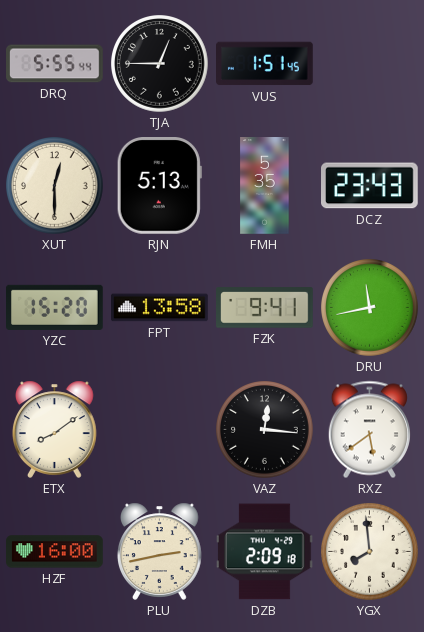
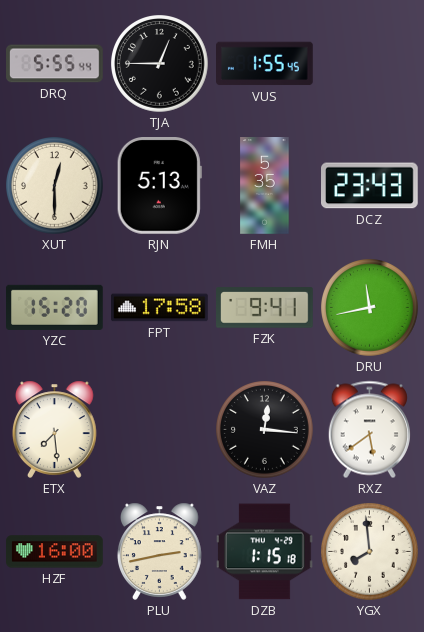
VUS: 1:51 -> 1:55
FPT: 13:58 -> 17:58
ETX: 8:09 -> 7:29
DZB: 2:09 -> 1:15
